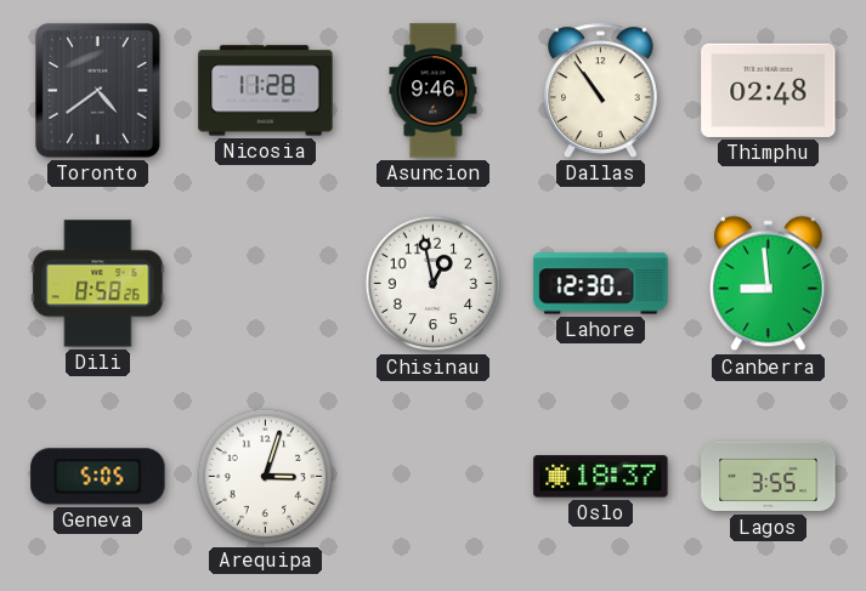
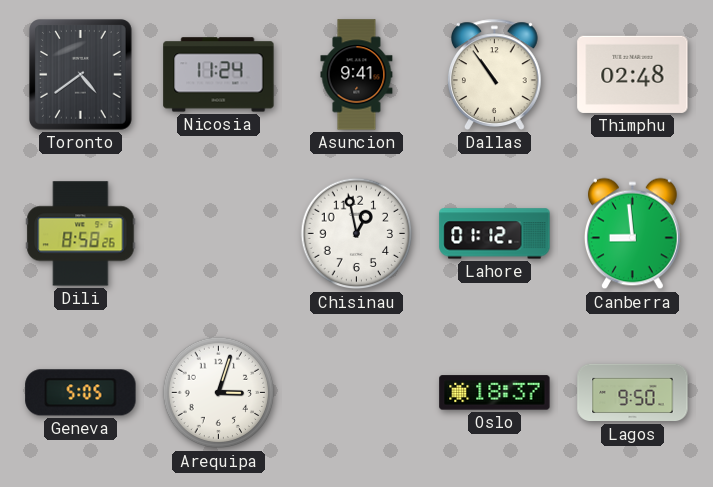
Nicosia: 11:28 -> 11:24
Asuncion: 9:46 -> 9:41
Lahore: 12:30 -> 01:12
Lagos: 3:55 -> 9:50
